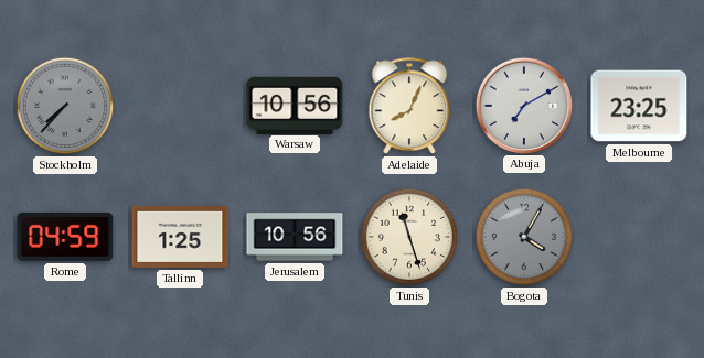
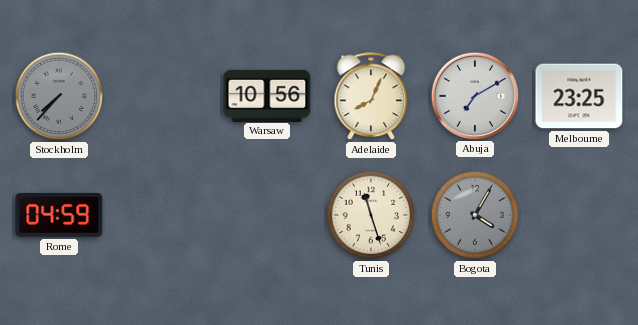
Tallinn: 1:25 -> none
Jerusalem: 10:56 -> none
